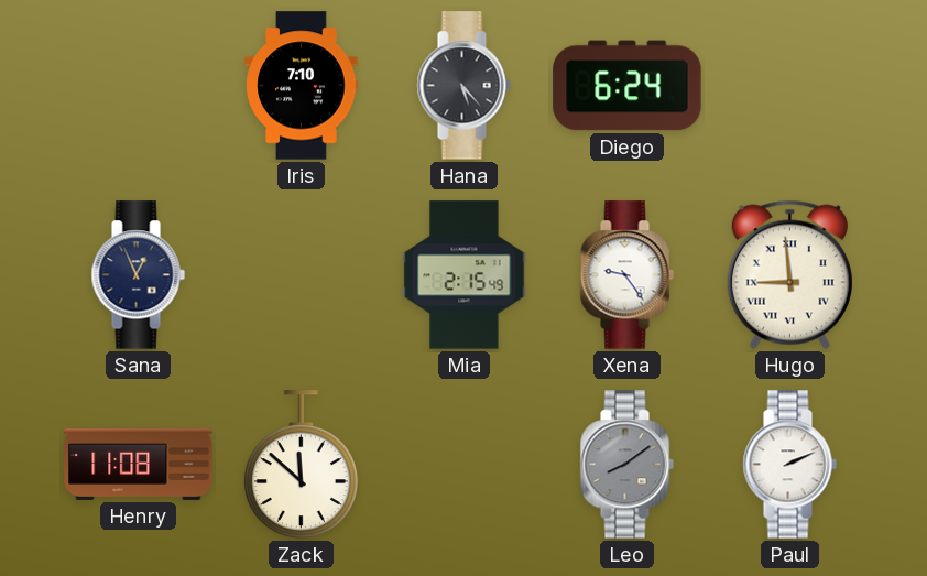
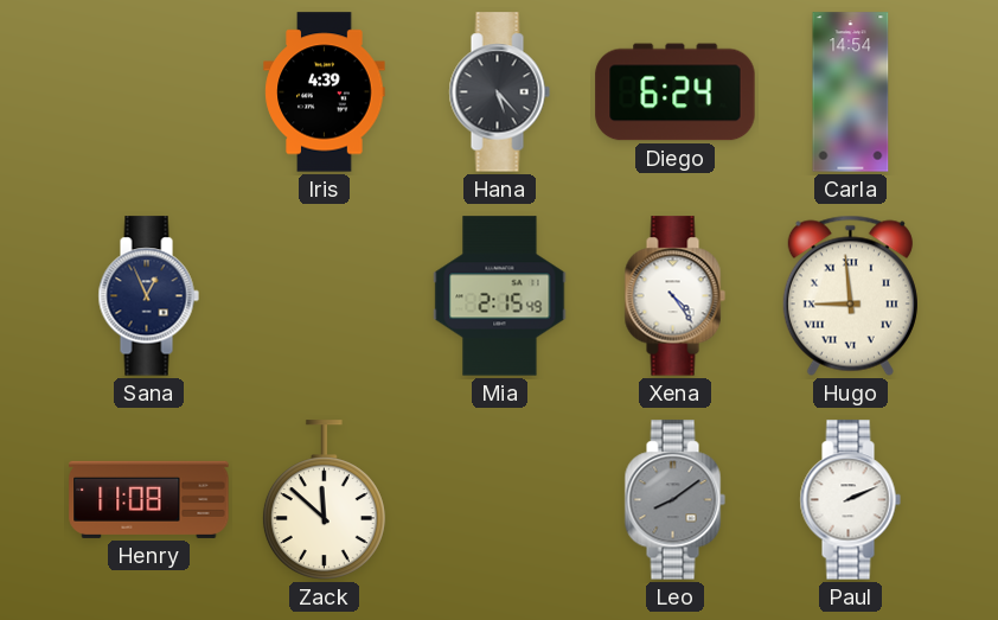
Iris: 7:10 -> 4:39
Carla: none -> 14:54
Xena: 9:24 -> 4:24
